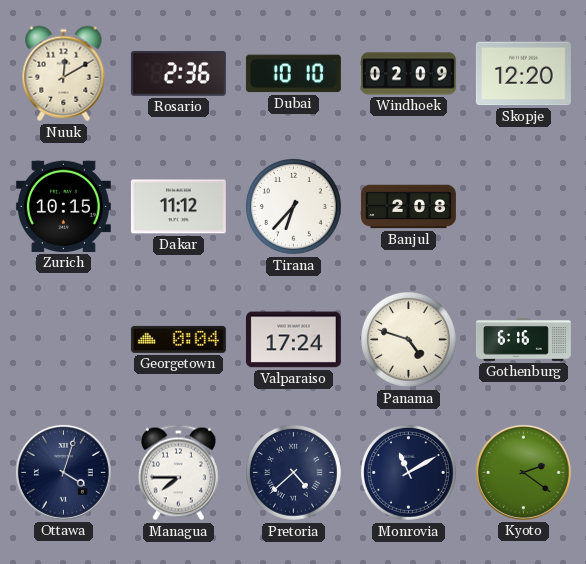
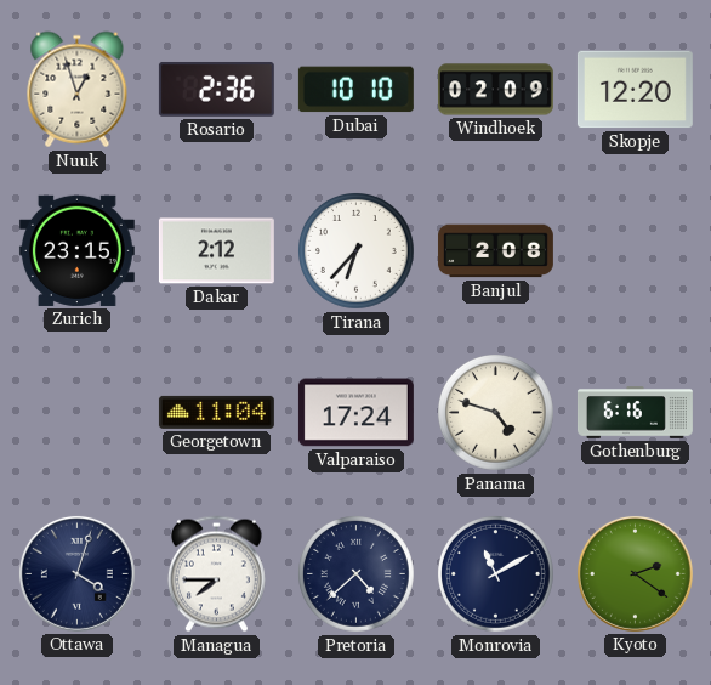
Nuuk: 12:10 -> 12:57
Zurich: 10:15 -> 23:15
Dakar: 11:12 -> 2:12
Georgetown: 0:04 -> 11:04
